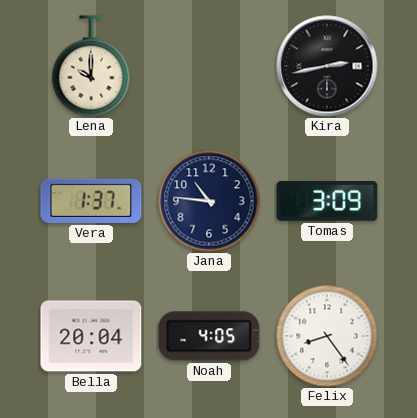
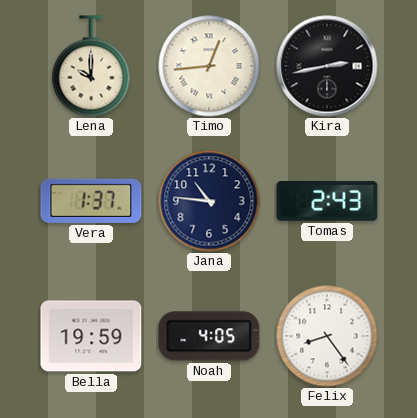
Timo: none -> 12:44
Tomas: 3:09 -> 2:43
Bella: 20:04 -> 19:59
